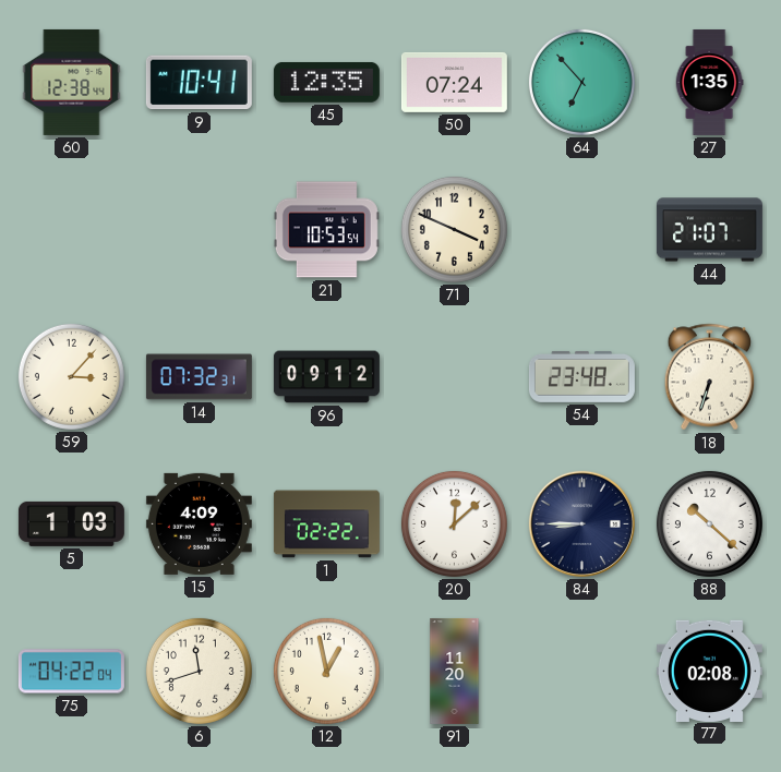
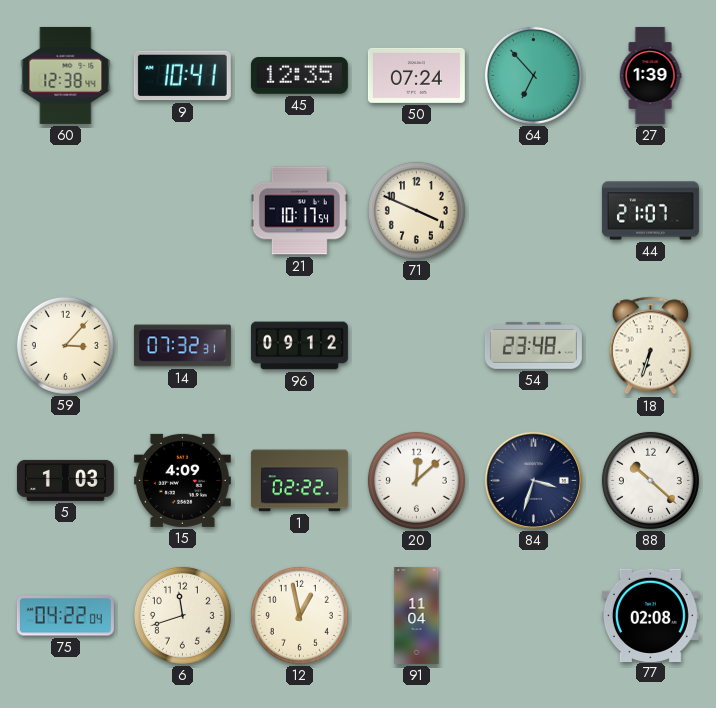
27: 1:35 -> 1:39
21: 10:53 -> 10:17
84: 8:45 -> 3:33
91: 11:20 -> 11:04
